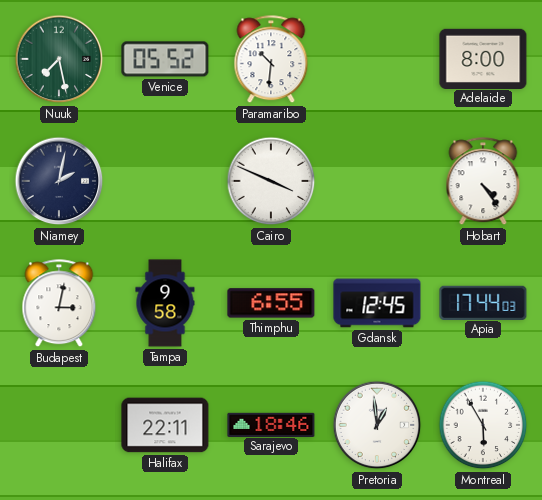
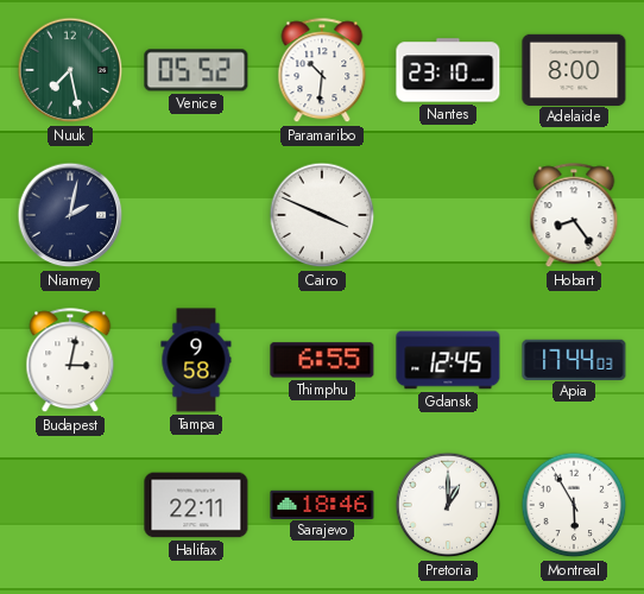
Nantes: none -> 23:10
Hobart: 4:24 -> 8:24
Pretoria: 12:59 -> 1:00
